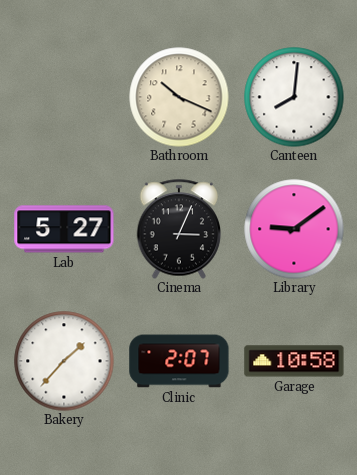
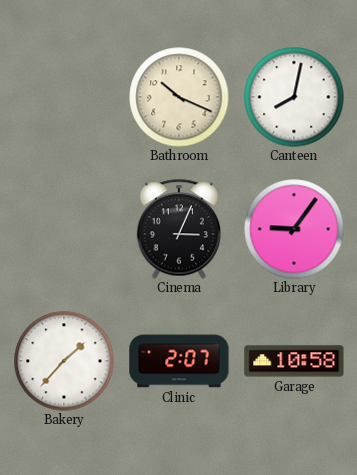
Canteen: 8:01 -> 8:02
Lab: 5:27 -> none
Library: 9:09 -> 9:06
